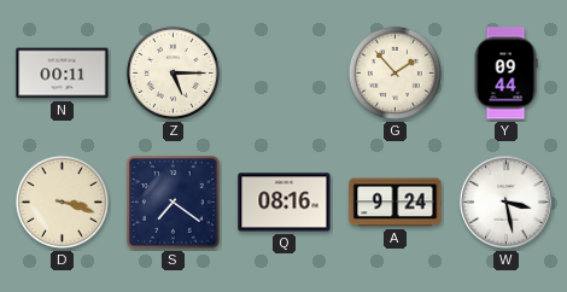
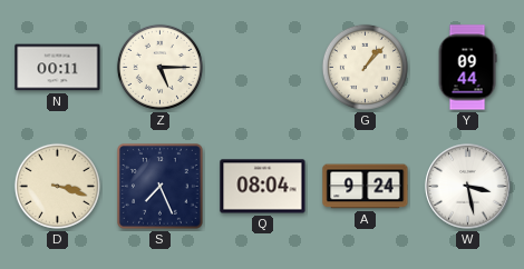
G: 1:53 -> 1:07
S: 7:21 -> 7:26
Q: 08:16 -> 08:04
